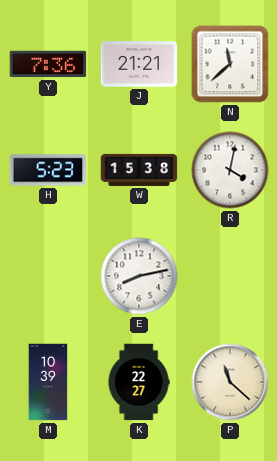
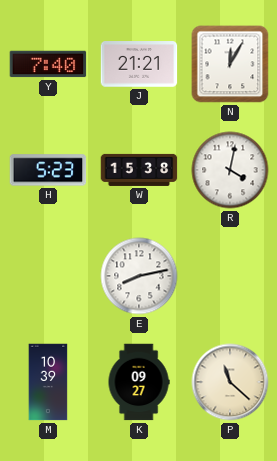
Y: 7:36 -> 7:40
N: 11:38 -> 12:05
K: 22:27 -> 09:27
